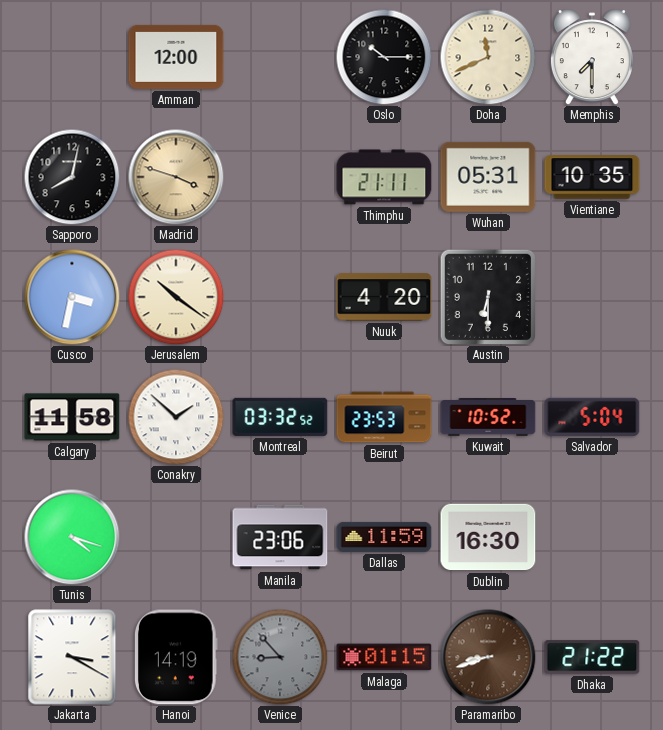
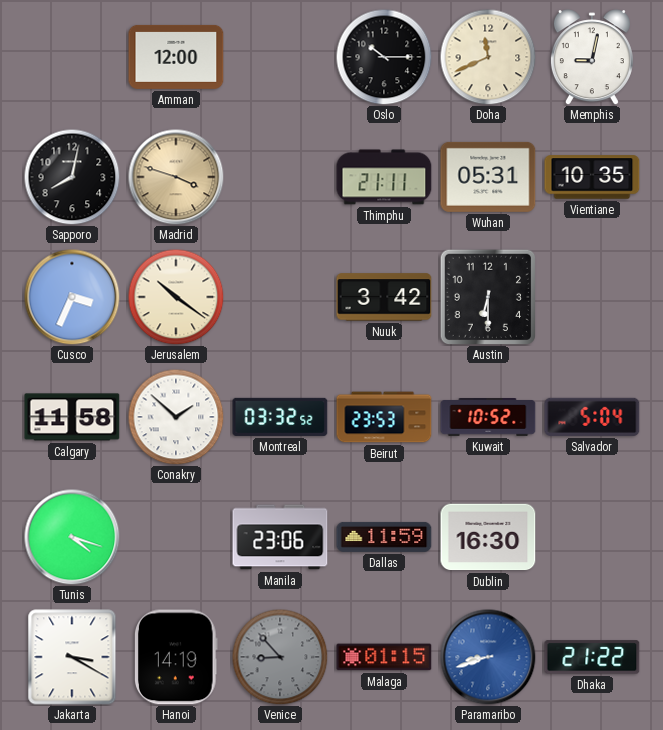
Memphis: 7:30 -> 9:02
Cusco: 3:32 -> 3:34
Nuuk: 4:20 -> 3:42
Paramaribo dial: brown -> blue
